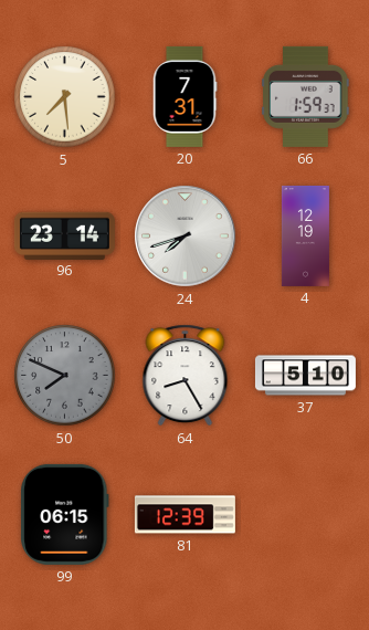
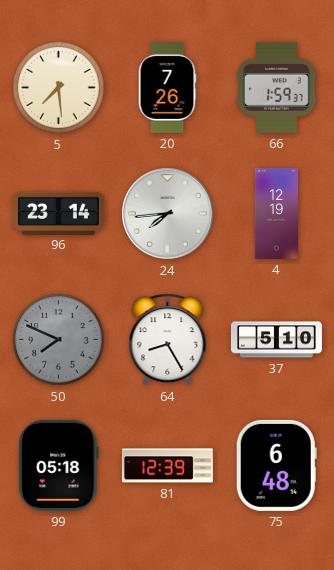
20: 7:31 -> 7:26
24: 7:42 -> 7:44
99: 06:15 -> 05:18
75: none -> 6:48
